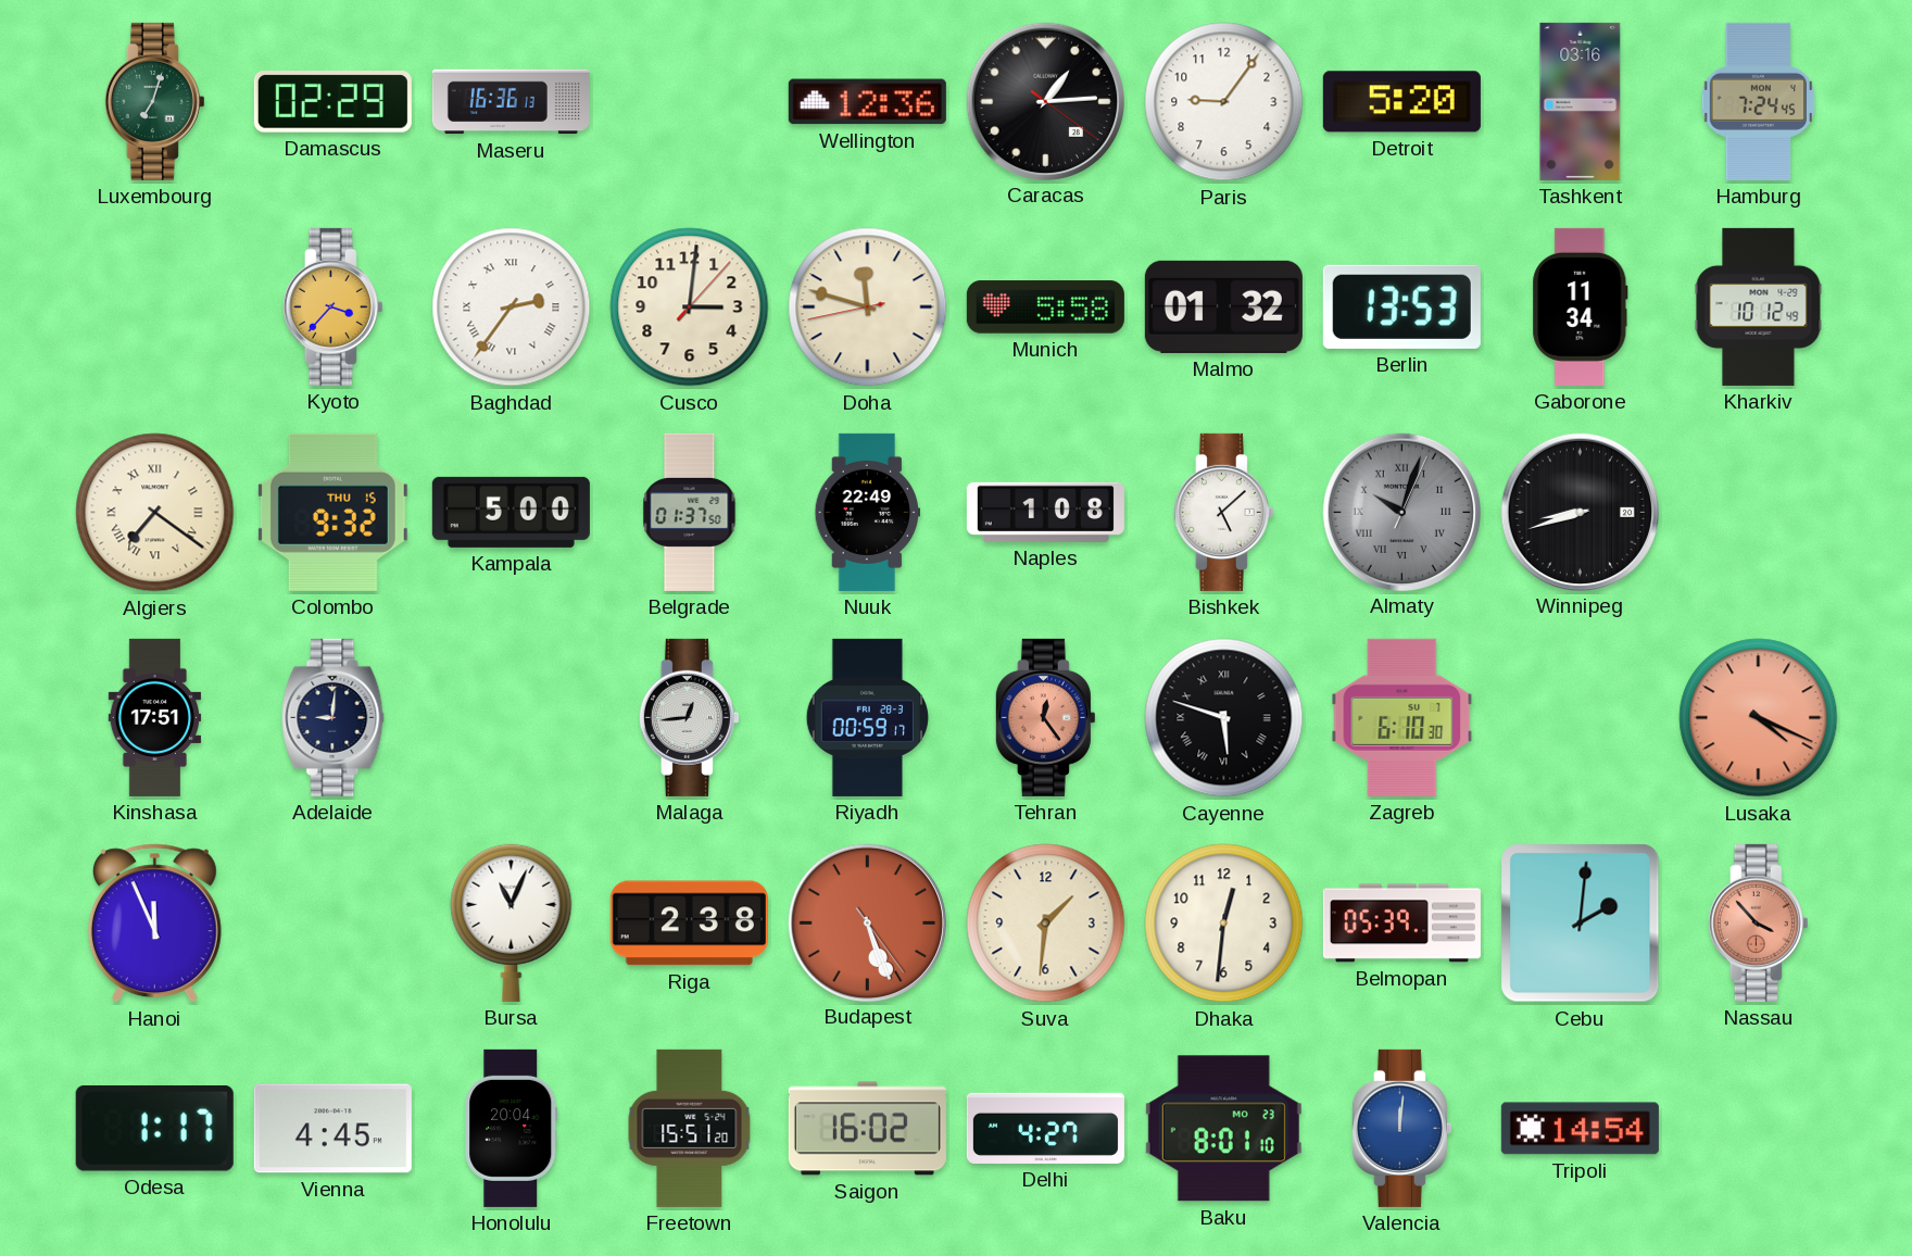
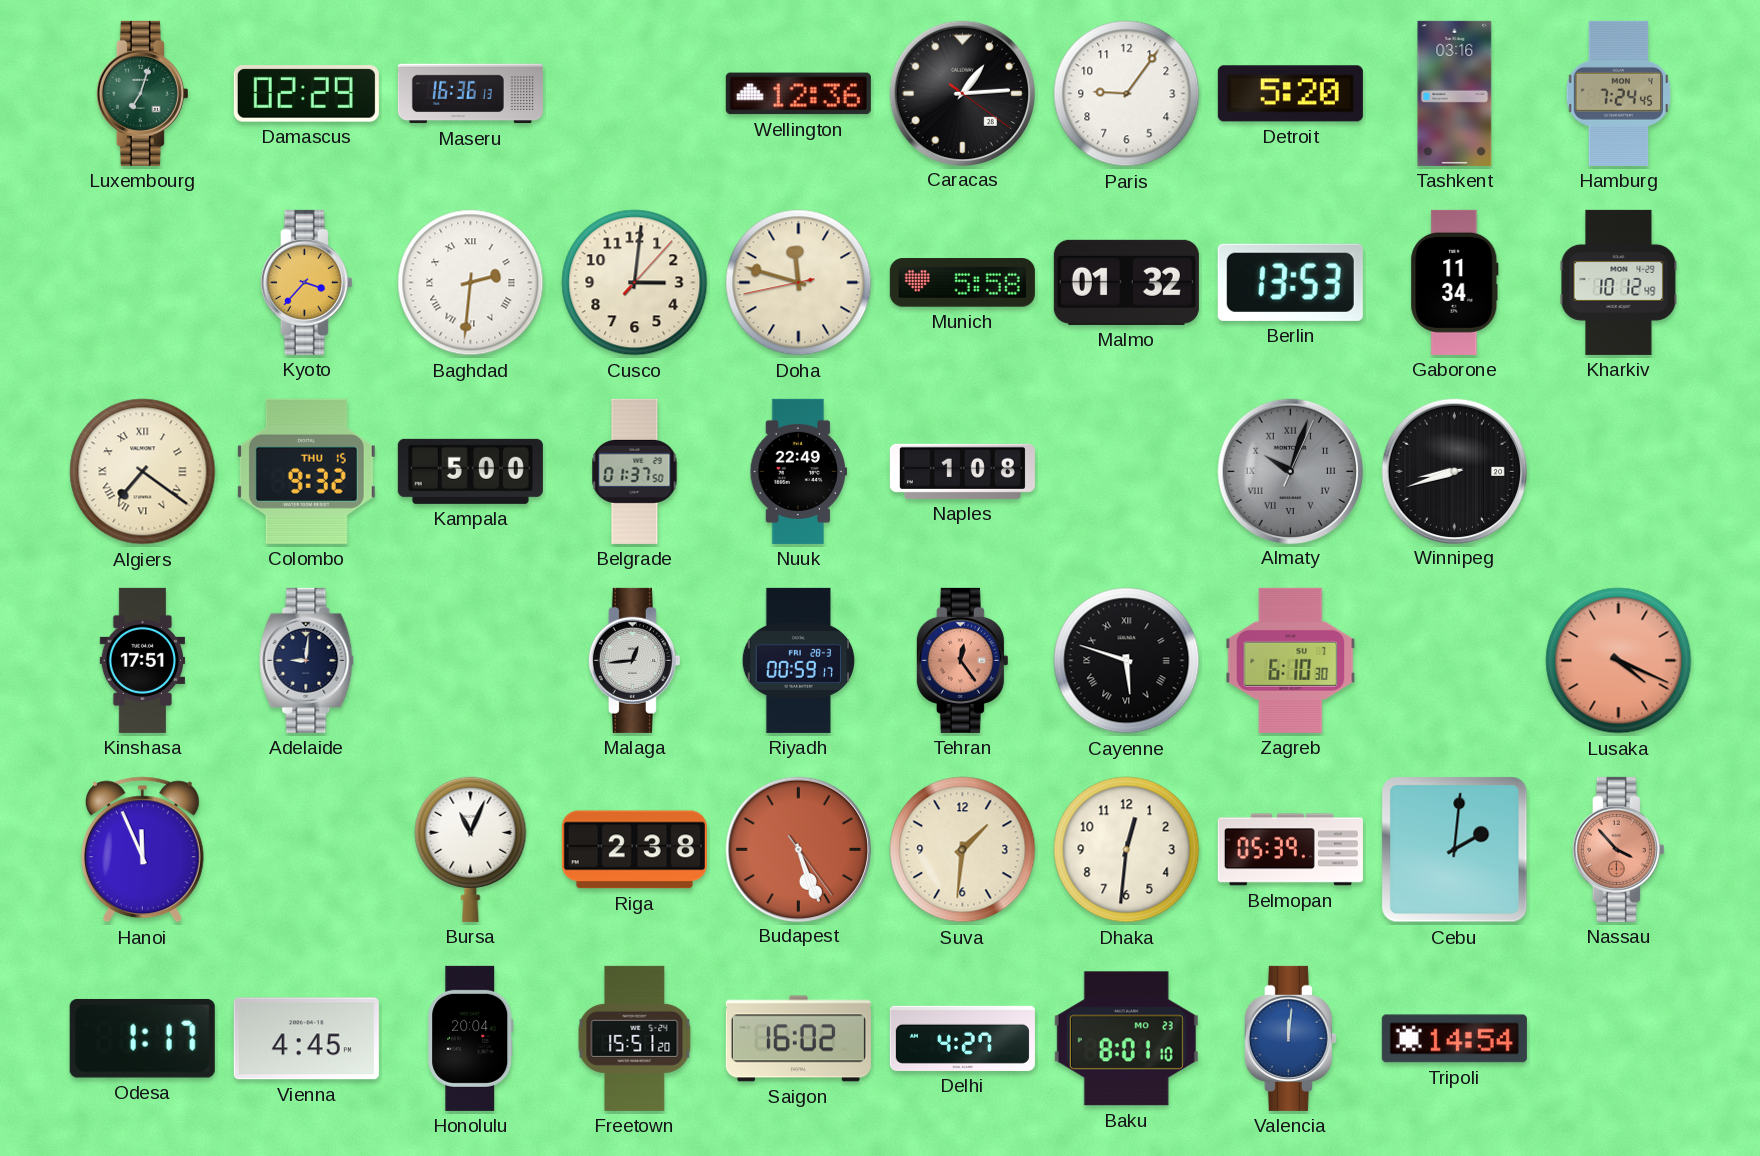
Baghdad: 2:36 -> 2:31
Bishkek: 5:08 -> none
